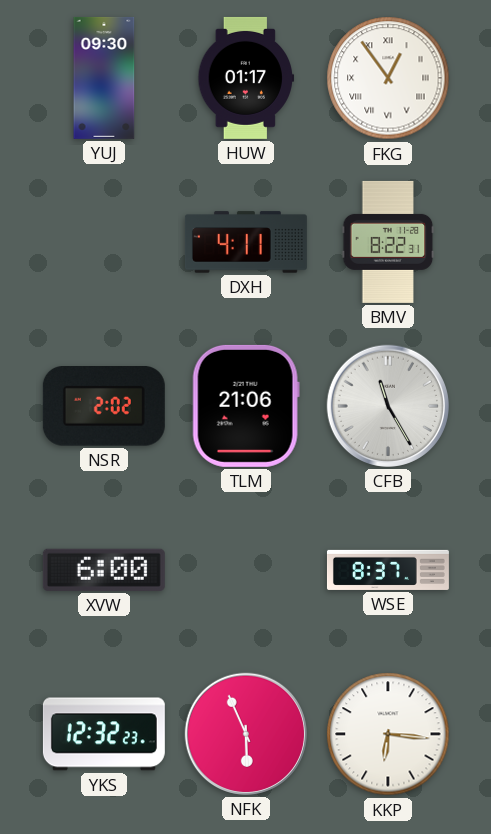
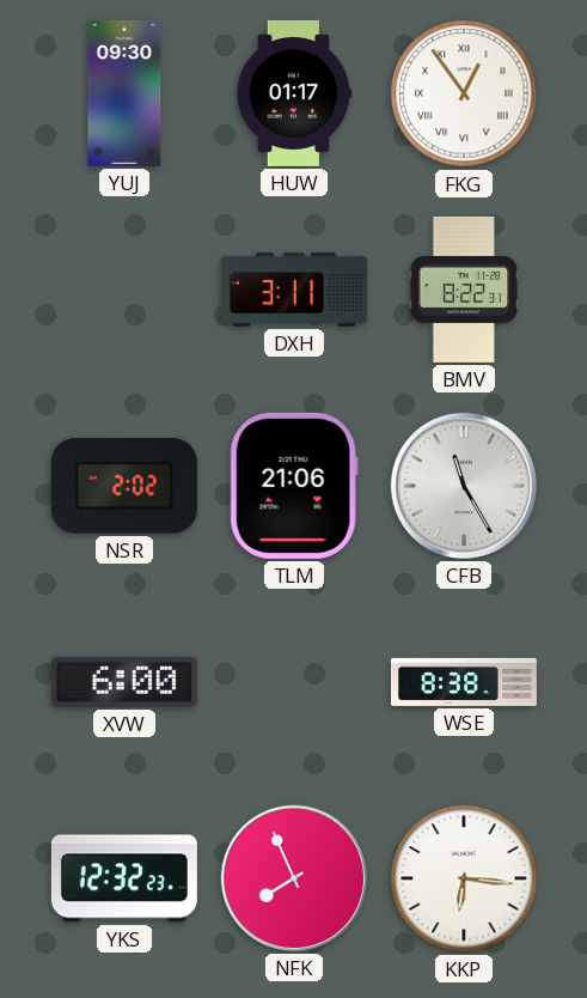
DXH: 4:11 -> 3:11
WSE: 8:37 -> 8:38
NFK: 5:56 -> 7:56
